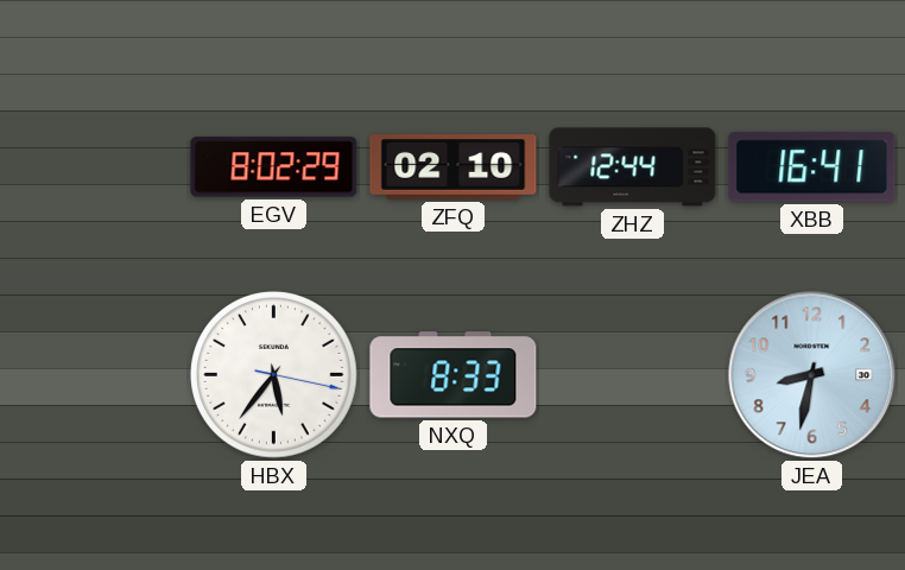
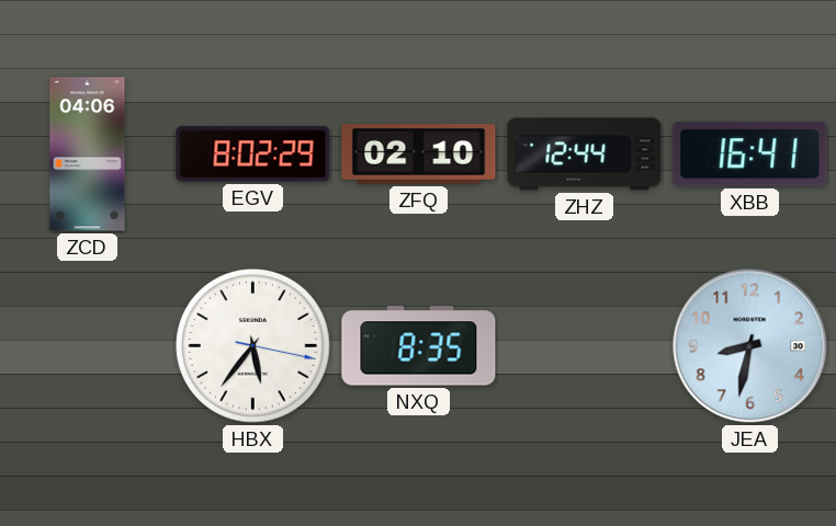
ZCD: none -> 04:06
NXQ: 8:33 -> 8:35
